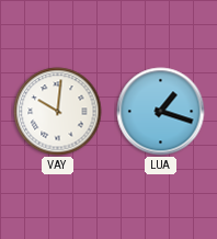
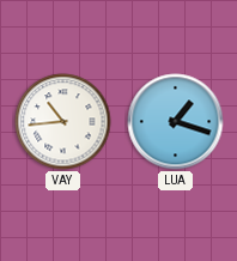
VAY: 10:01 -> 10:44
